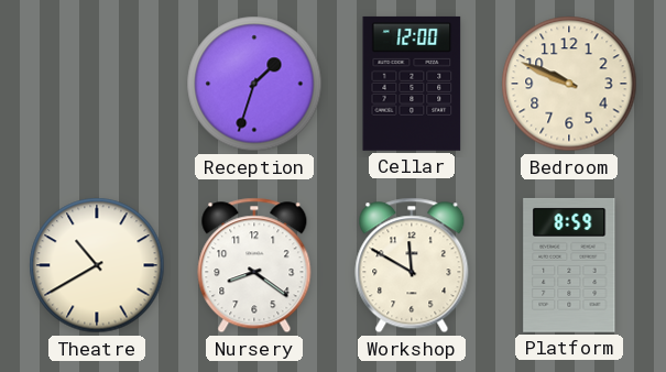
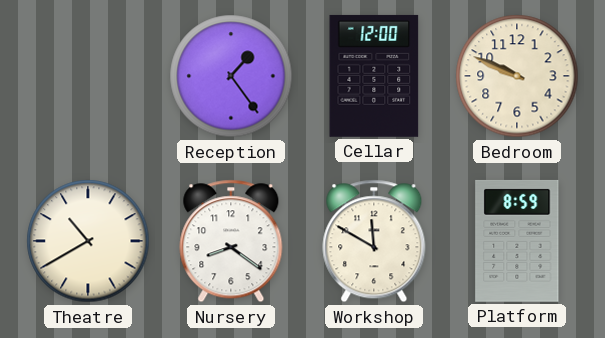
Reception: 1:33 -> 1:24
